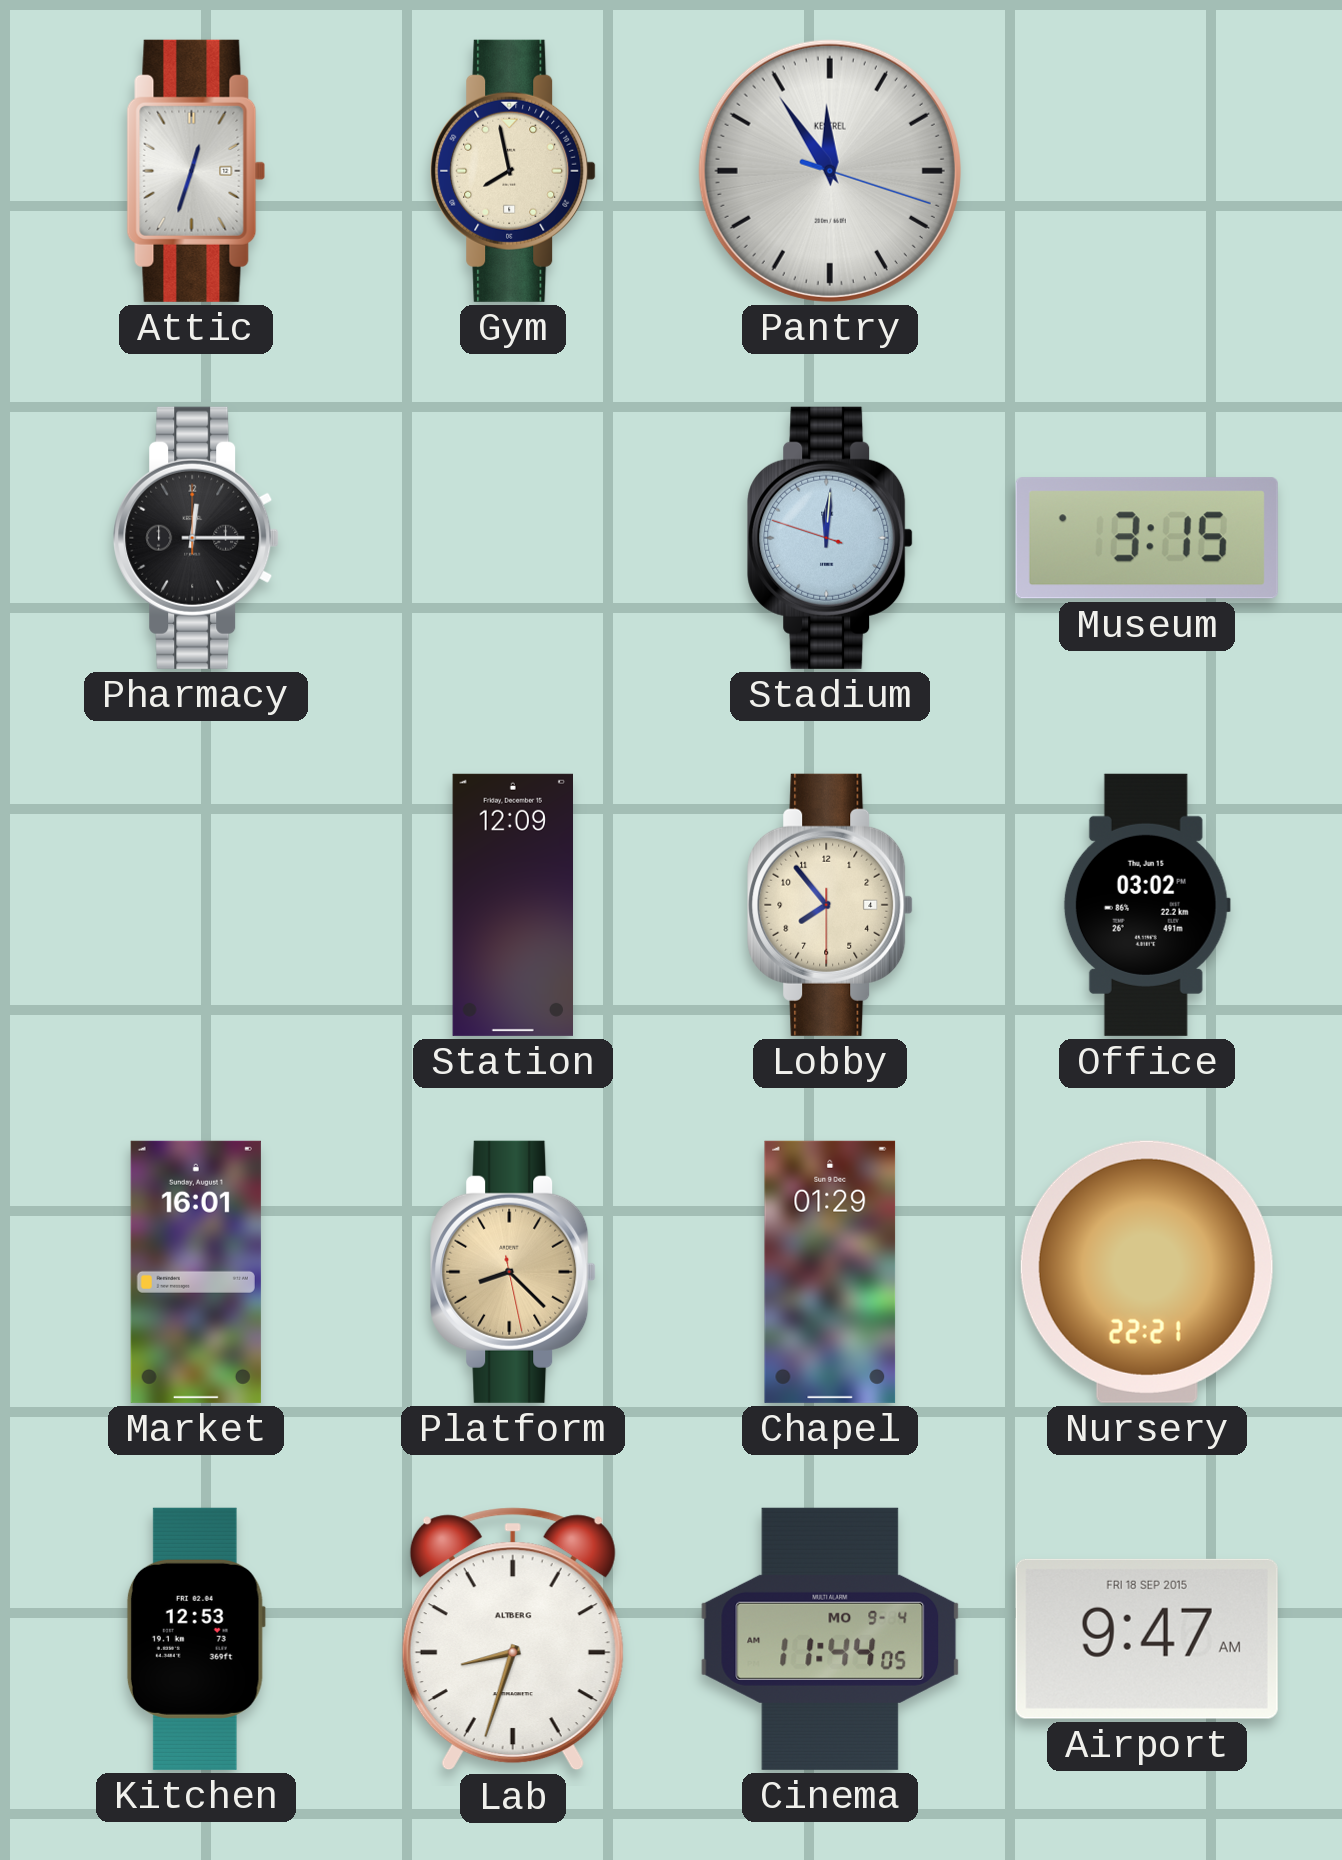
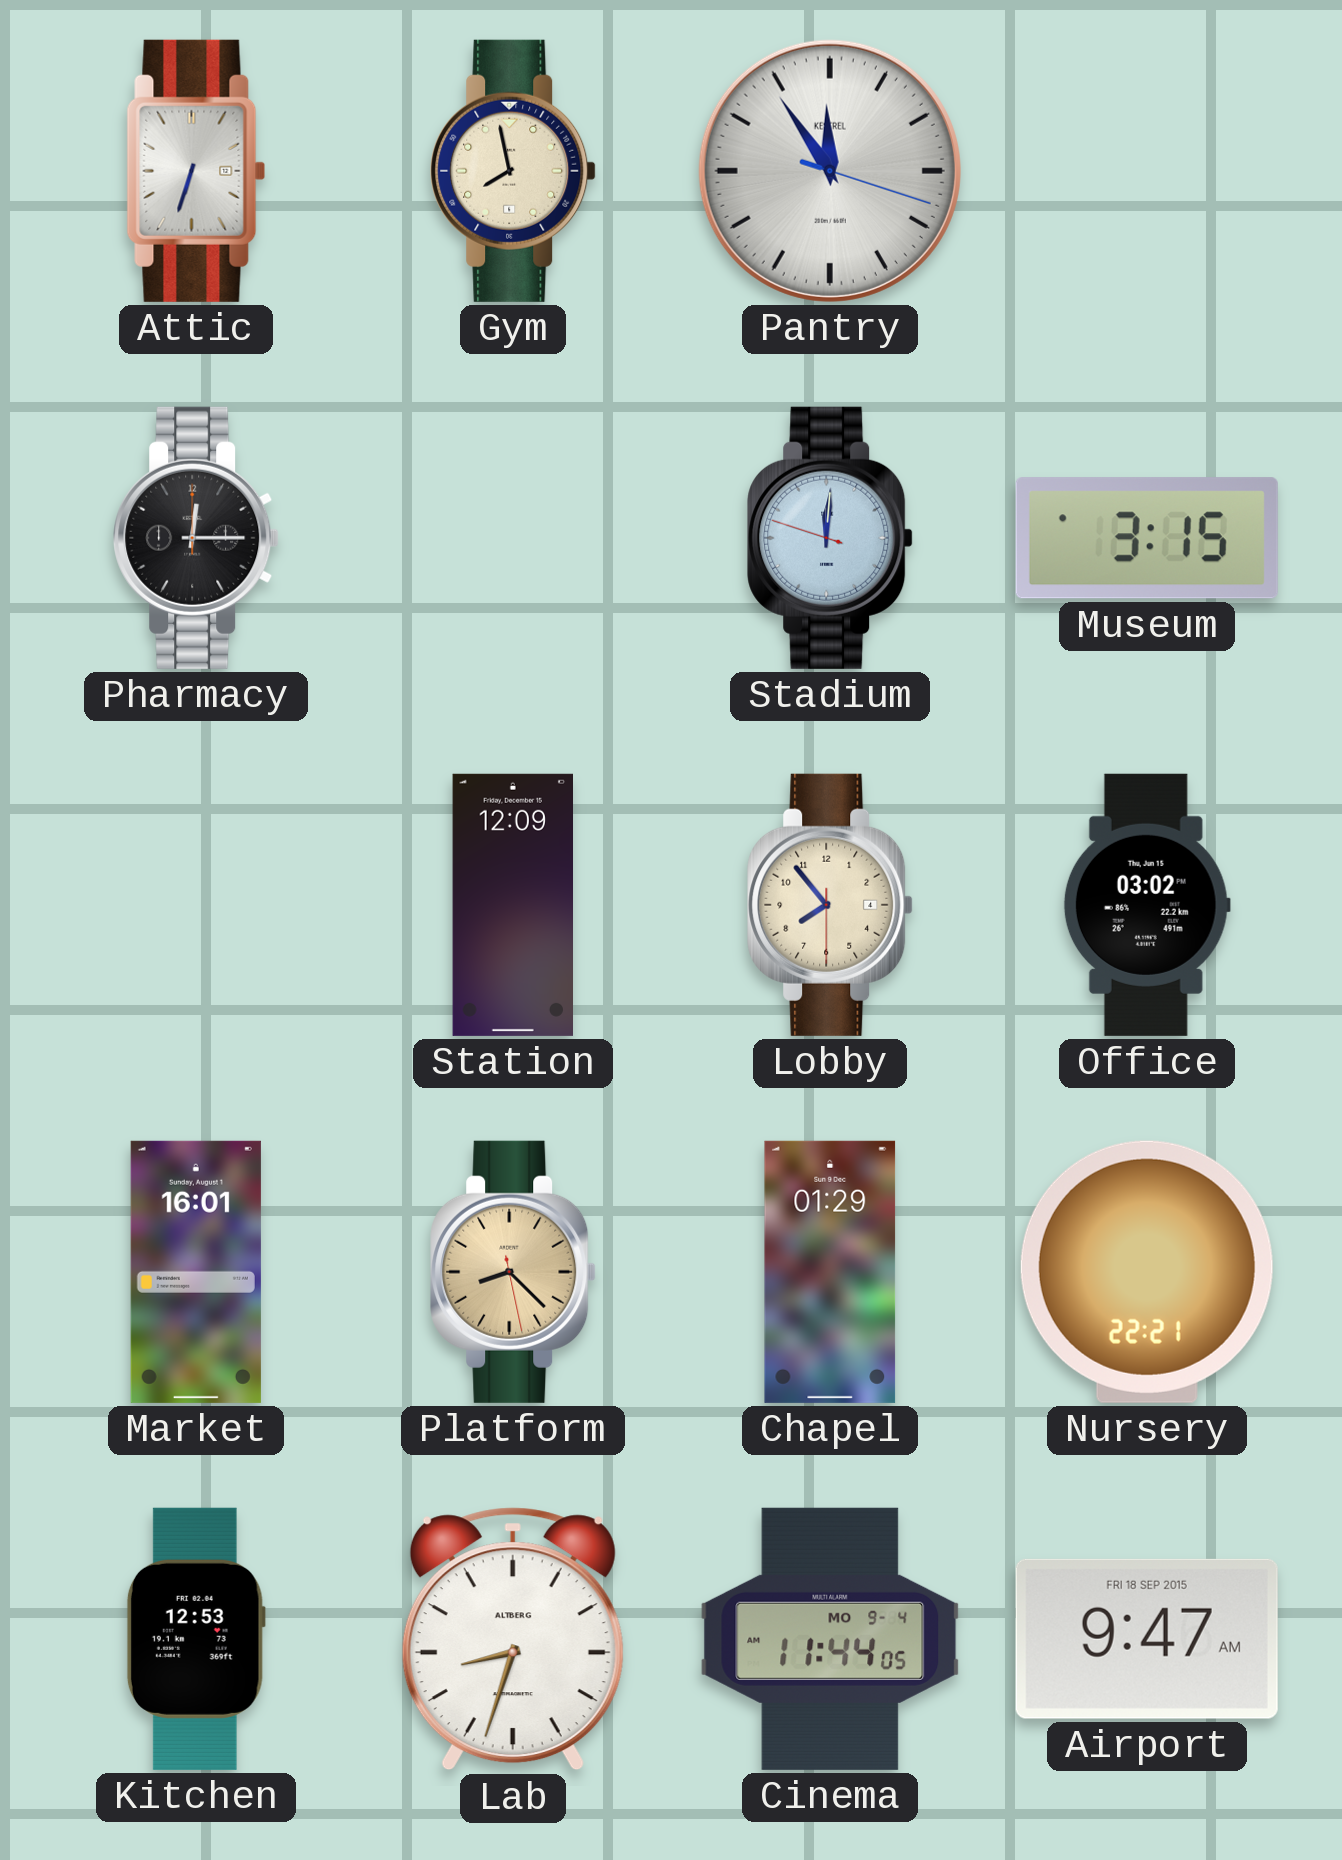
Attic: 12:33 -> 6:33
